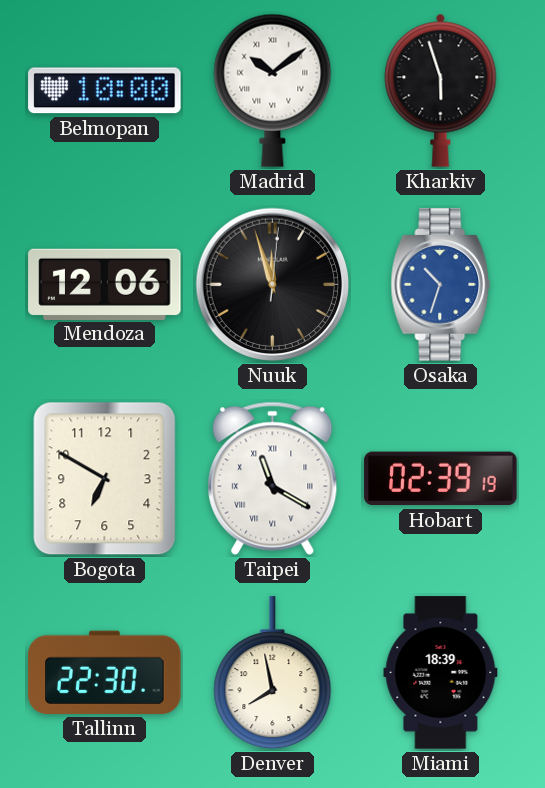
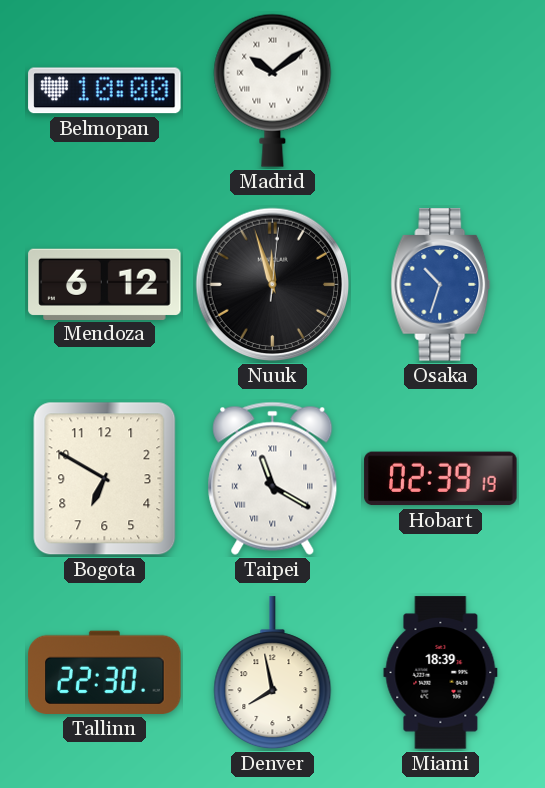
Kharkiv: 5:57 -> none
Mendoza: 12:06 -> 6:12
